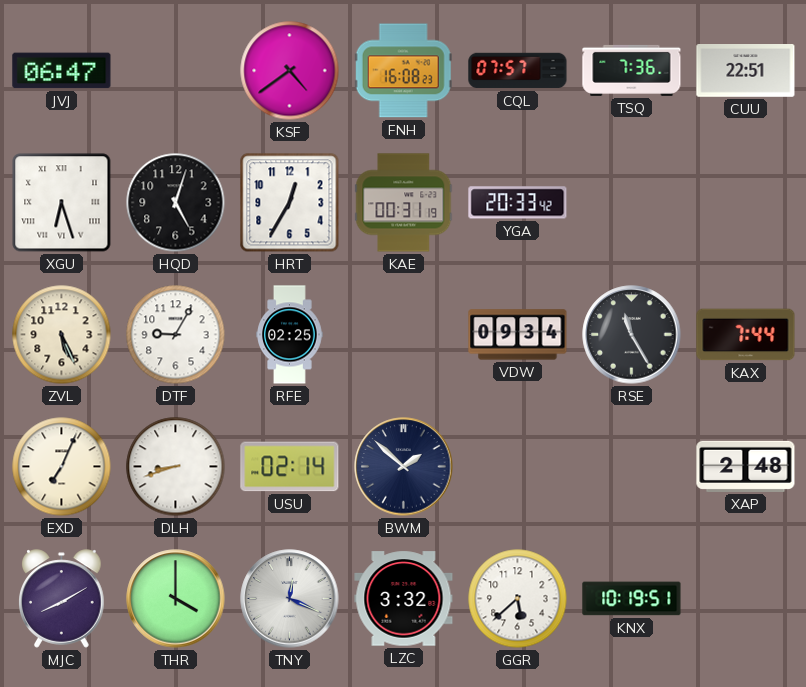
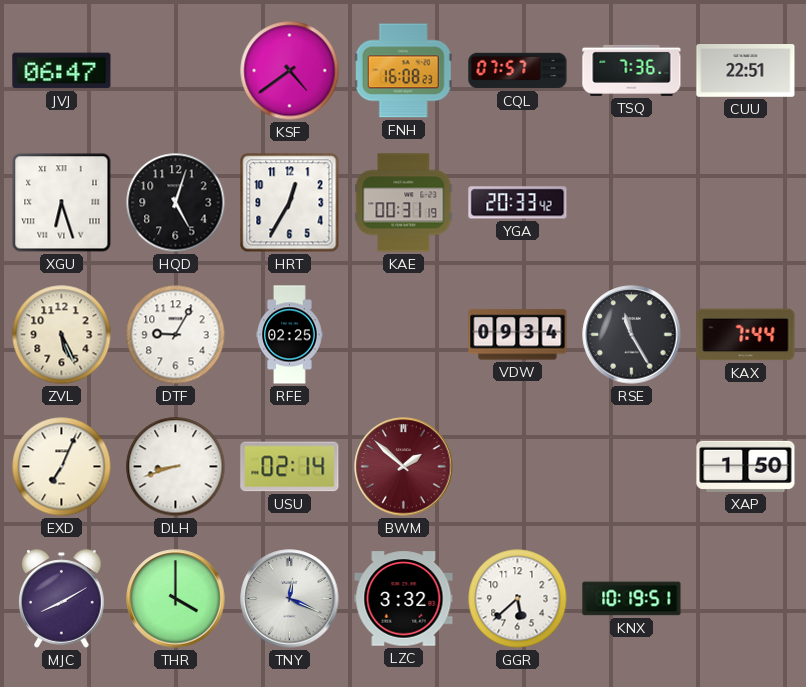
BWM dial: navy -> burgundy
XAP: 2:48 -> 1:50
